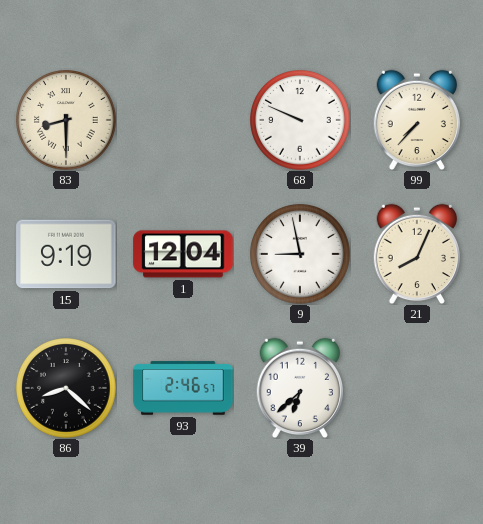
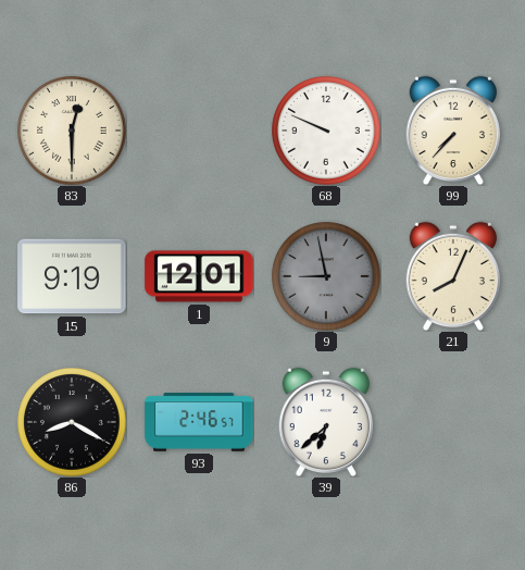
83: 8:30 -> 12:30
1: 12:04 -> 12:01
9 dial: white -> grey
86: 8:22 -> 8:20
